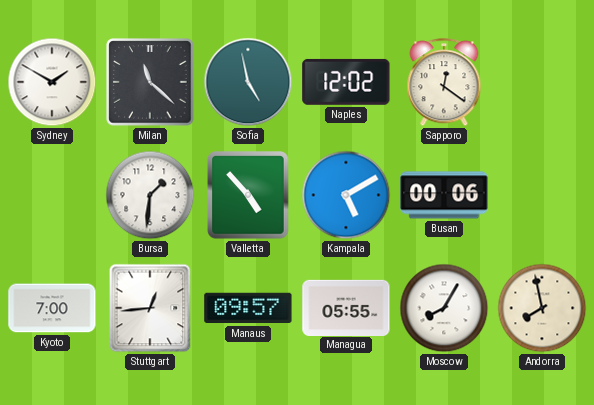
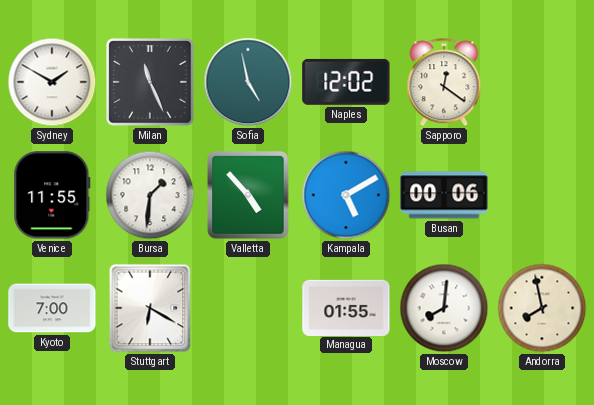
Milan: 11:22 -> 11:26
Venice: none -> 11:55
Stuttgart: 12:44 -> 6:20
Manaus: 09:57 -> none
Managua: 05:55 -> 01:55
Moscow: 8:05 -> 8:01
